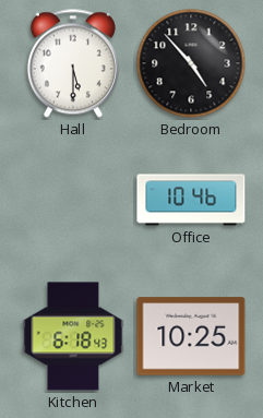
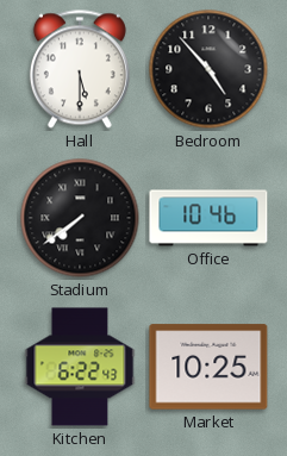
Stadium: none -> 7:39
Kitchen: 6:18 -> 6:22
